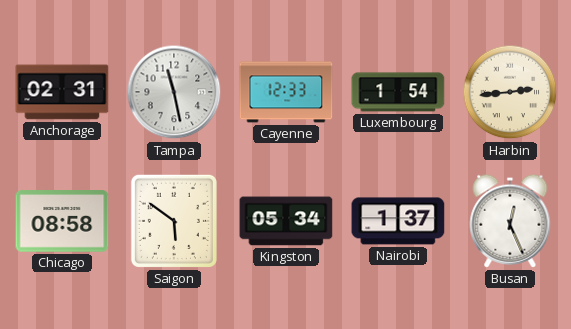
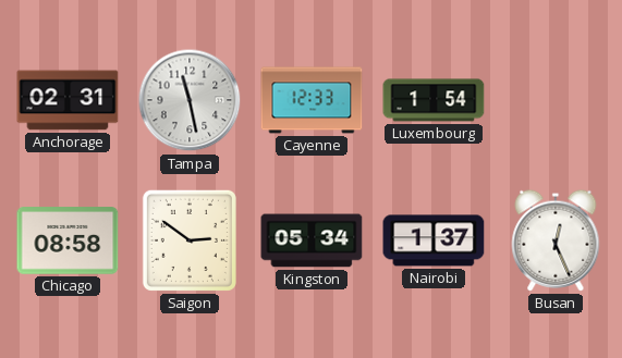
Harbin: 2:44 -> none
Saigon: 5:51 -> 2:51
